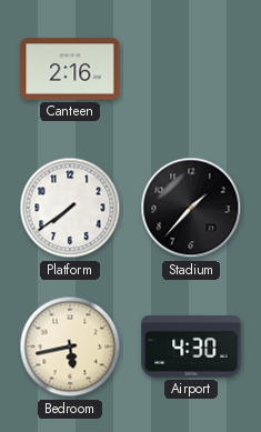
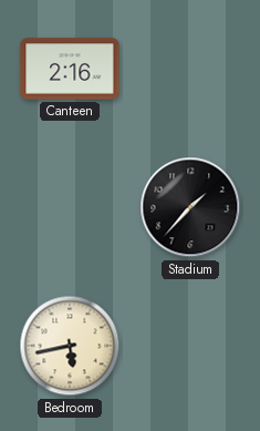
Platform: 7:39 -> none
Airport: 4:30 -> none
